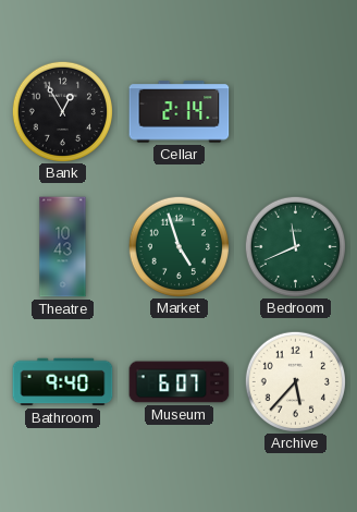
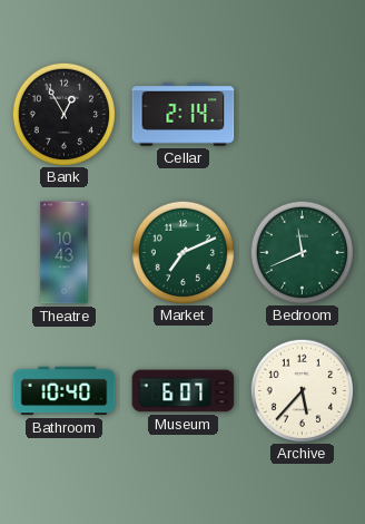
Market: 4:57 -> 7:11
Bathroom: 9:40 -> 10:40
